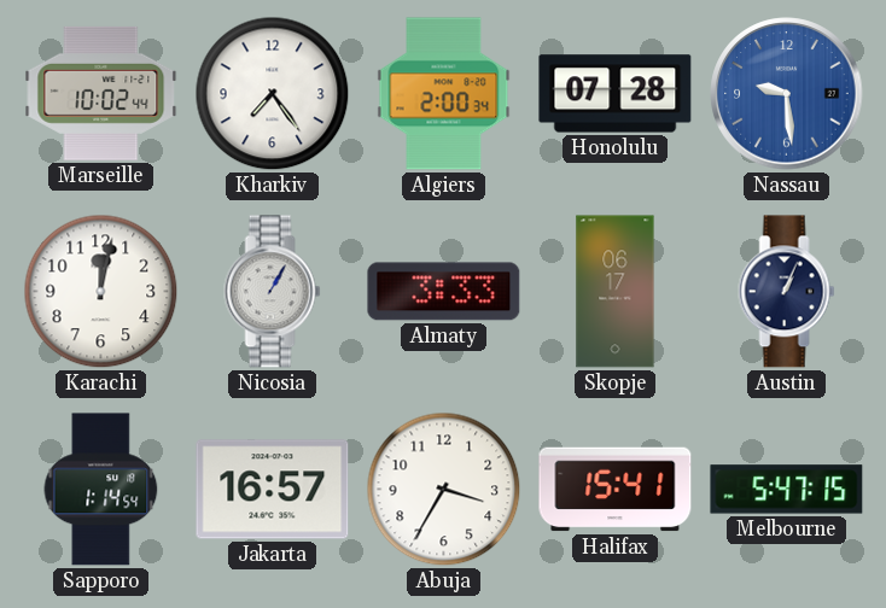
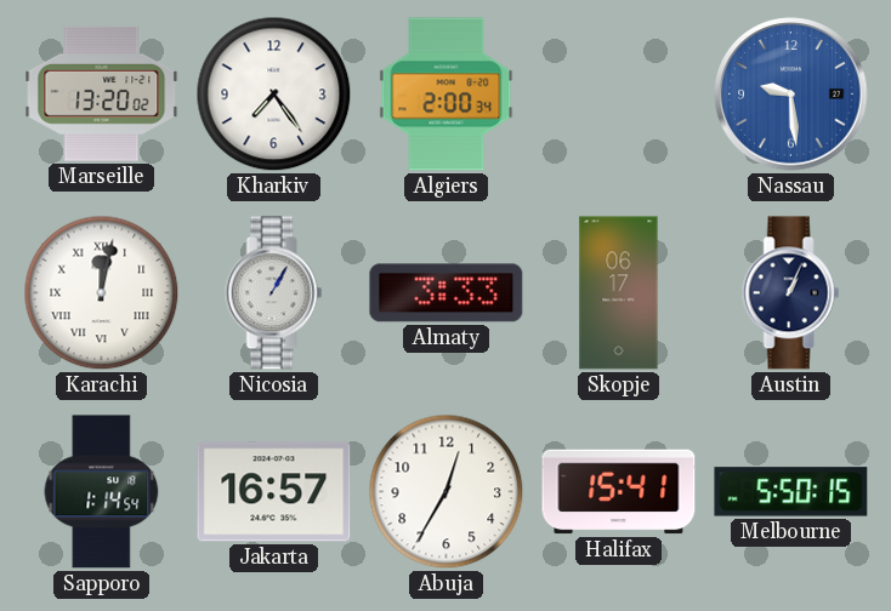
Marseille: 10:02 -> 13:20
Honolulu: 07:28 -> none
Karachi numerals: Arabic -> Roman
Abuja: 3:35 -> 12:35
Melbourne: 5:47 -> 5:50
